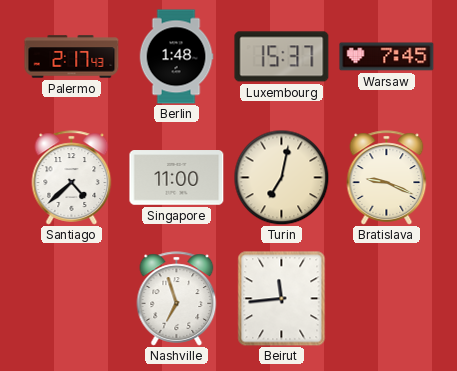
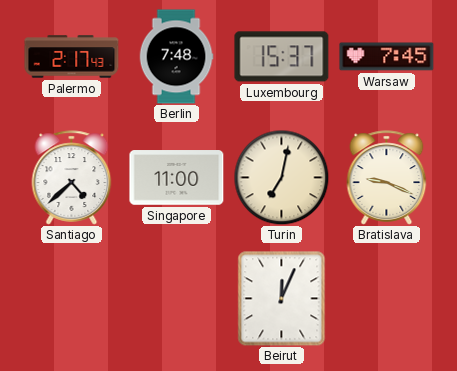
Berlin: 1:48 -> 7:48
Nashville: 6:57 -> none
Beirut: 11:44 -> 12:04
